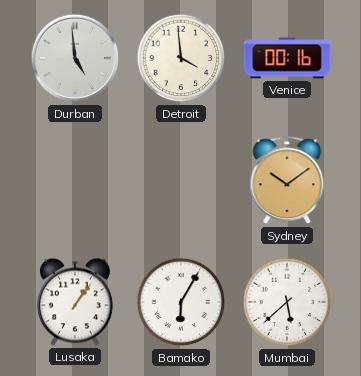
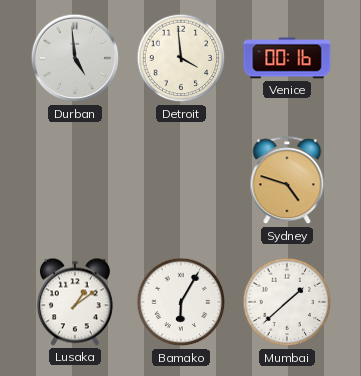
Sydney: 10:09 -> 4:48
Lusaka: 1:06 -> 1:09
Mumbai: 5:38 -> 1:38
